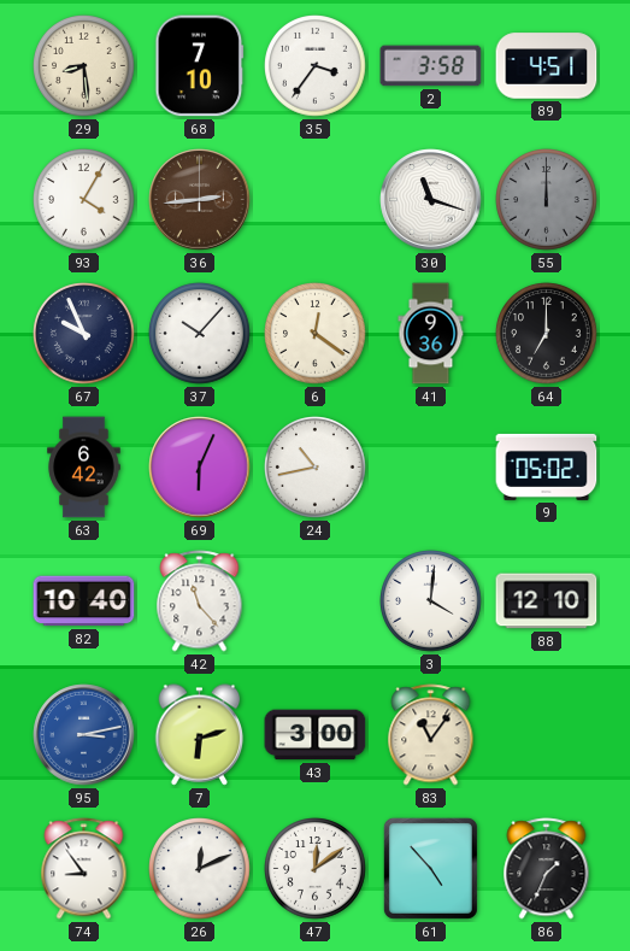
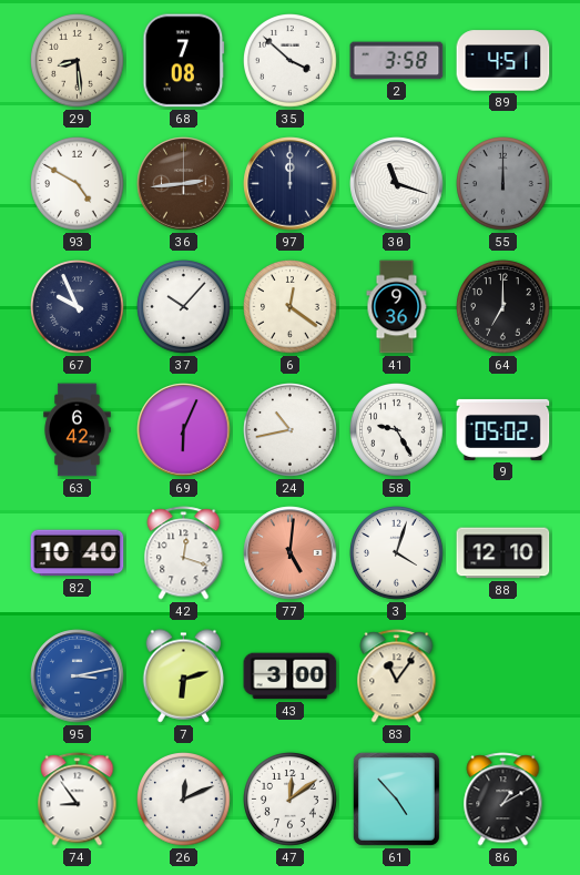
68: 7:10 -> 7:08
35: 3:36 -> 3:52
93: 4:05 -> 4:50
97: none -> 12:00
58: none -> 9:25
42: 11:23 -> 12:18
77: none -> 5:01
3: 4:01 -> 4:03
86: 1:34 -> 1:10
